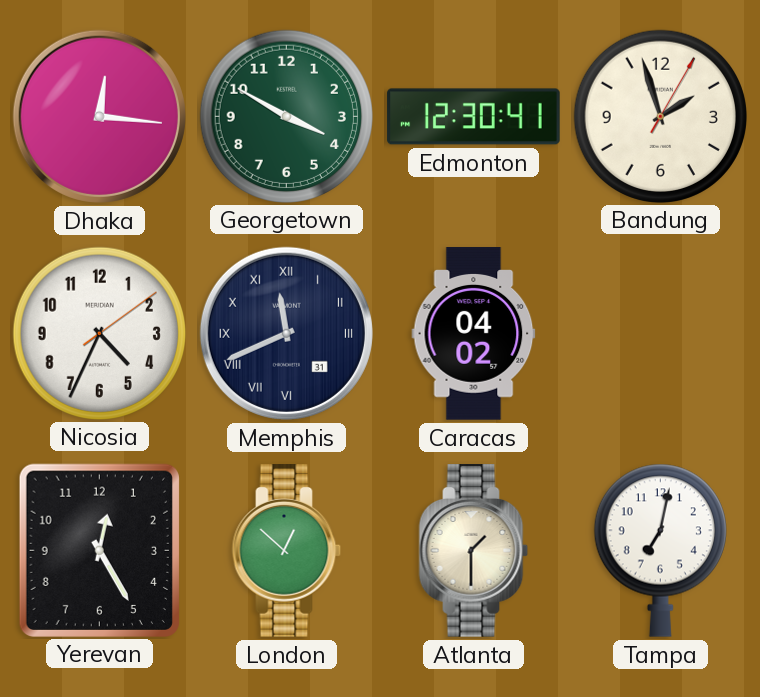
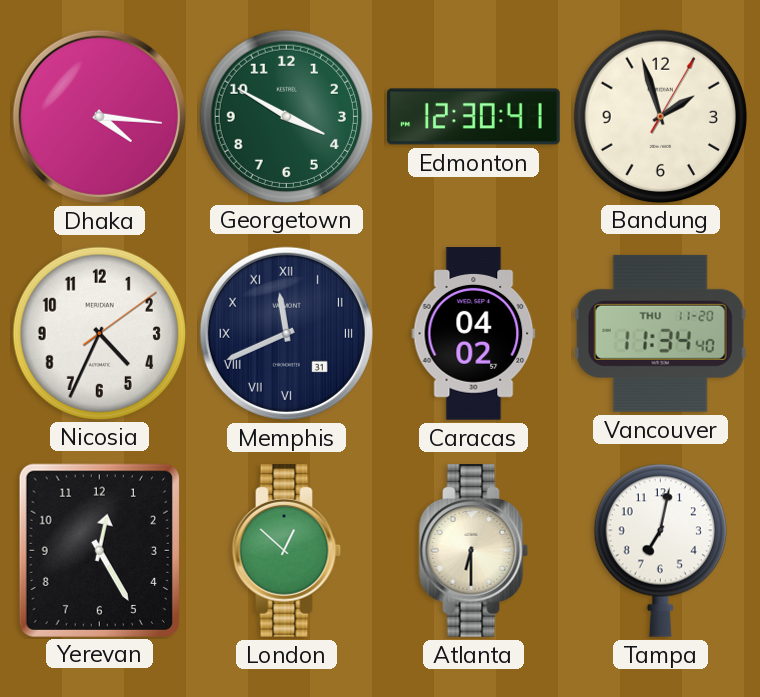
Dhaka: 12:16 -> 4:16
Vancouver: none -> 11:34
Atlanta: 1:30 -> 6:30
